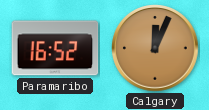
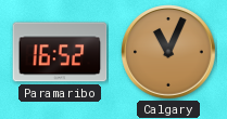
Calgary: 12:04 -> 11:04
